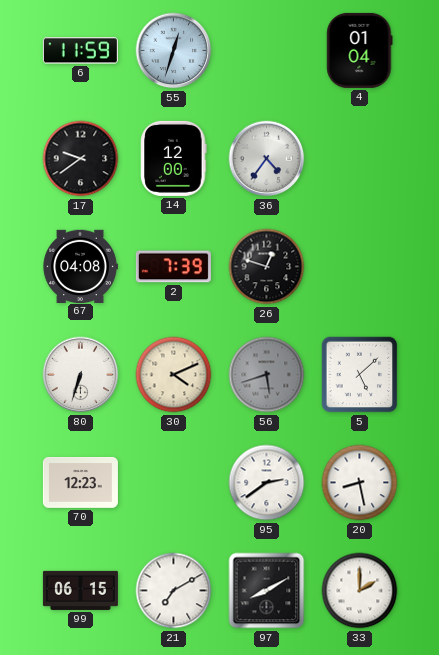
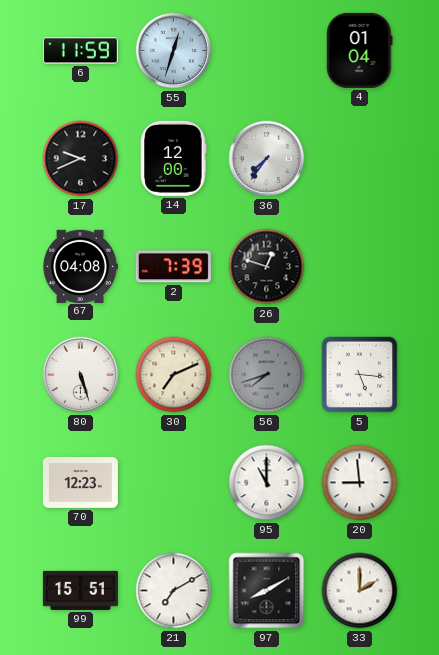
17: 9:39 -> 9:41
36: 4:36 -> 7:36
80: 6:33 -> 5:27
30: 4:11 -> 7:11
56: 5:42 -> 7:42
5: 5:08 -> 5:16
95: 2:39 -> 11:00
20: 8:28 -> 8:59
99: 06:15 -> 15:51
